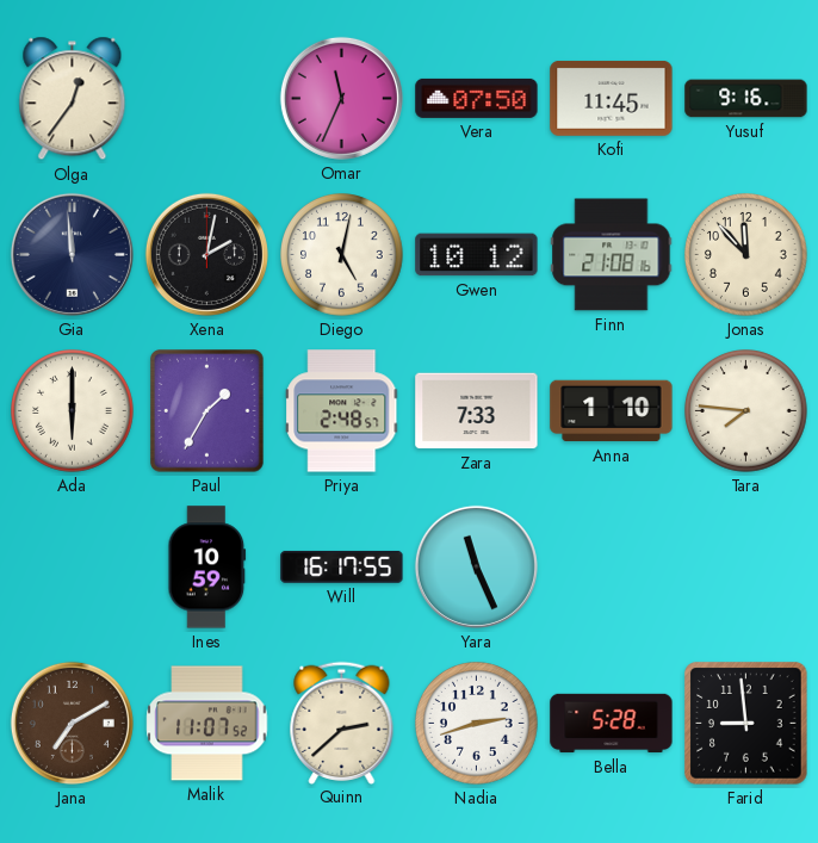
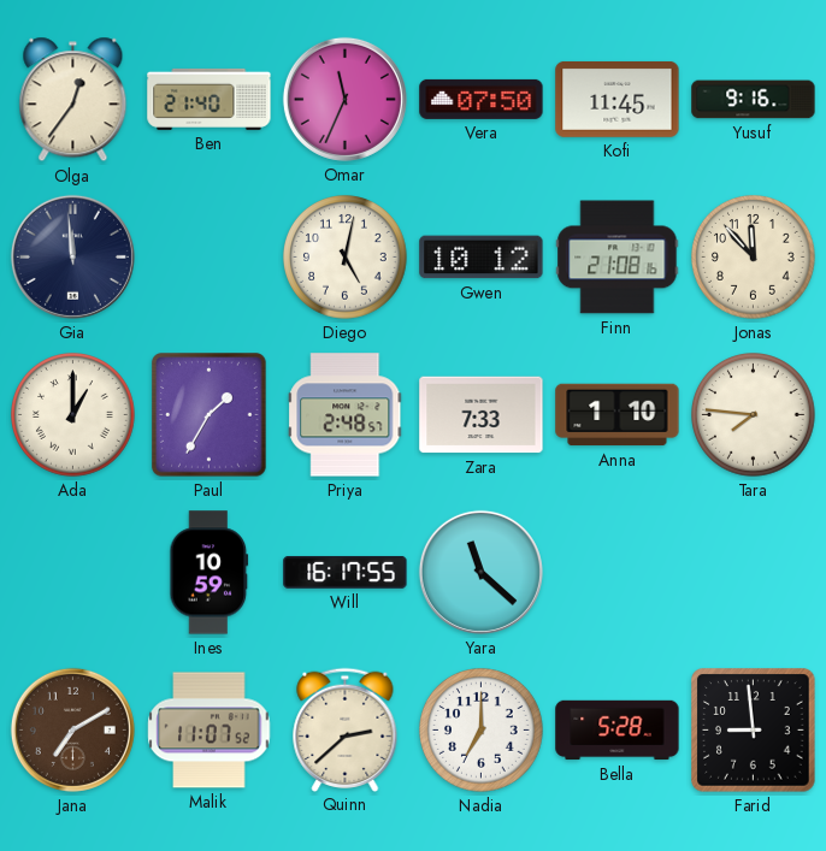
Ben: none -> 21:40
Xena: 2:02 -> none
Ada: 6:00 -> 1:00
Yara: 11:26 -> 11:22
Nadia: 2:42 -> 7:00
